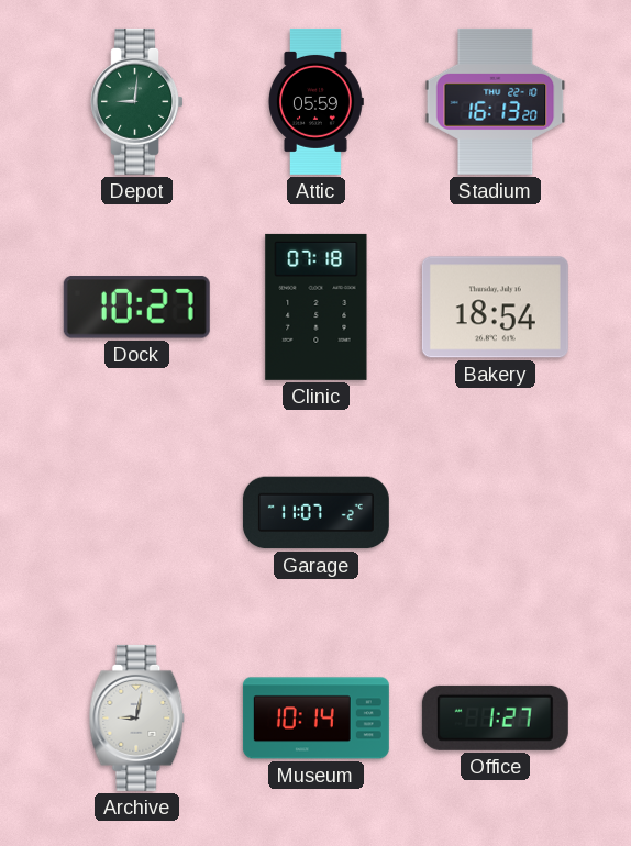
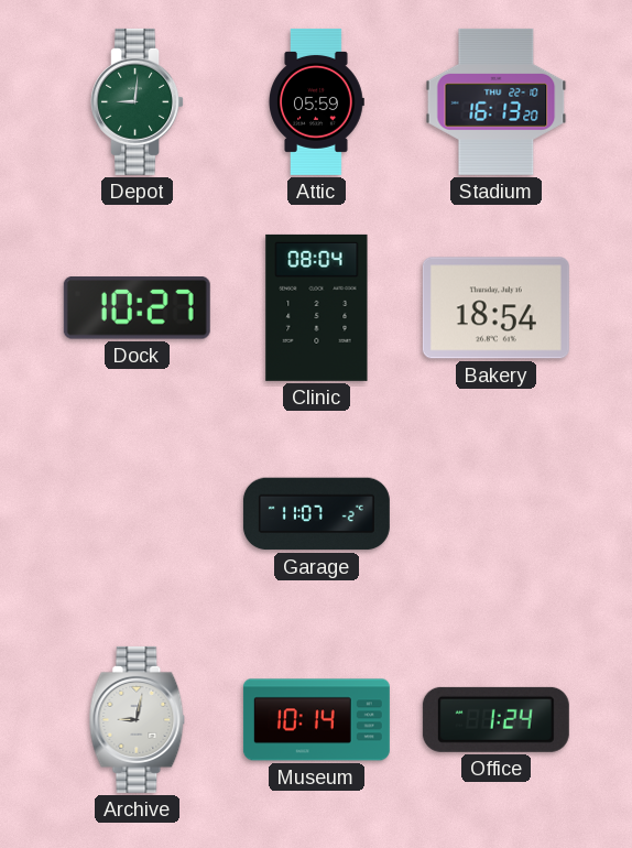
Clinic: 07:18 -> 08:04
Office: 1:27 -> 1:24
